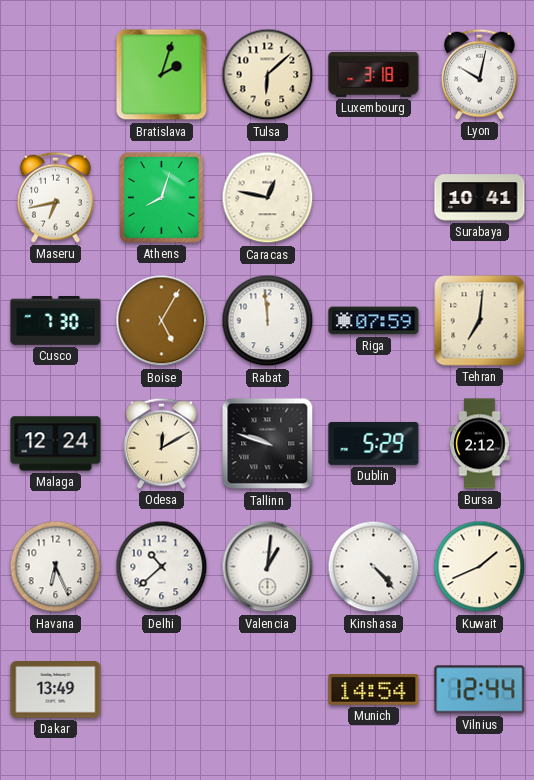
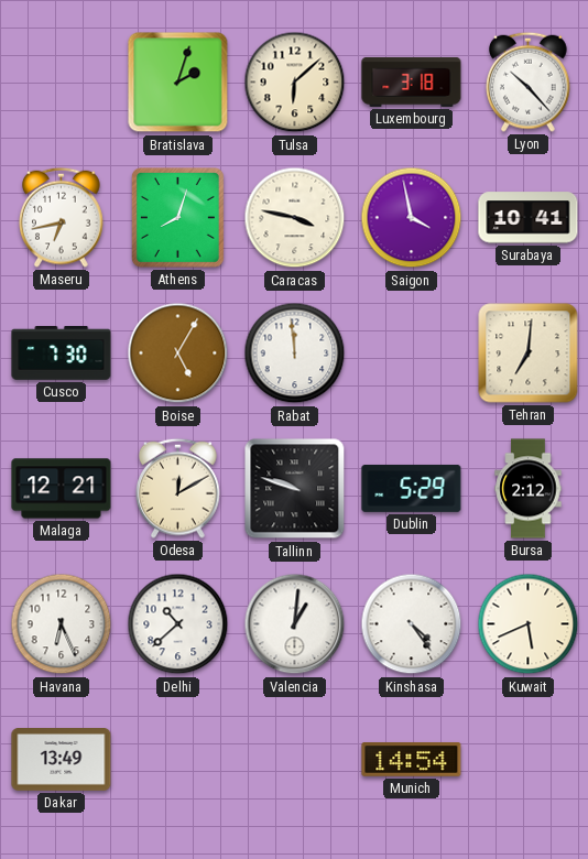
Lyon: 10:02 -> 10:23
Caracas: 12:47 -> 3:47
Saigon: none -> 3:58
Riga: 07:59 -> none
Malaga: 12:24 -> 12:21
Kinshasa: 4:23 -> 4:24
Kuwait: 1:41 -> 5:41
Vilnius: 12:44 -> none
